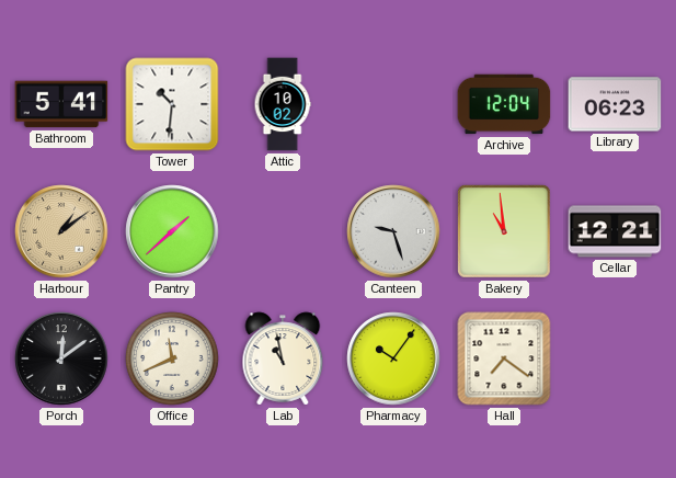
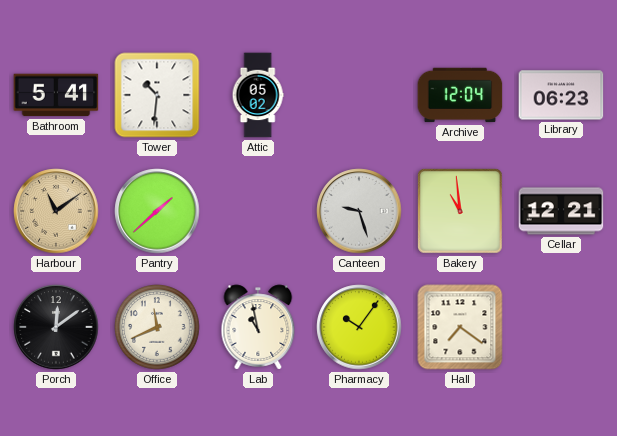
Attic: 10:02 -> 05:02
Harbour: 1:09 -> 11:09
